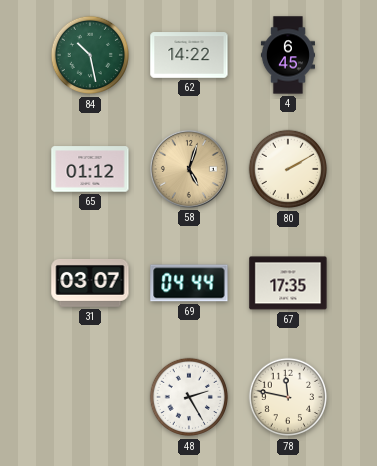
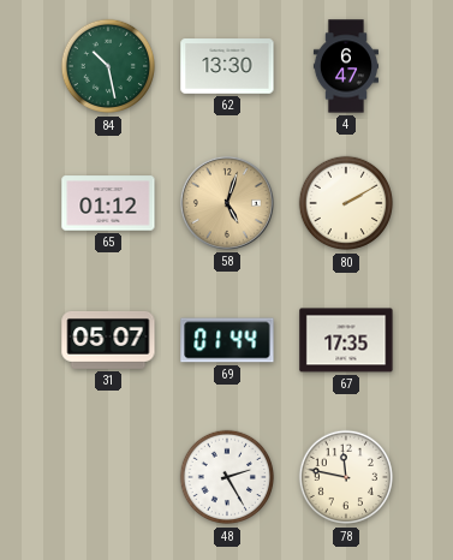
62: 14:22 -> 13:30
4: 6:45 -> 6:47
31: 03:07 -> 05:07
69: 04:44 -> 01:44
